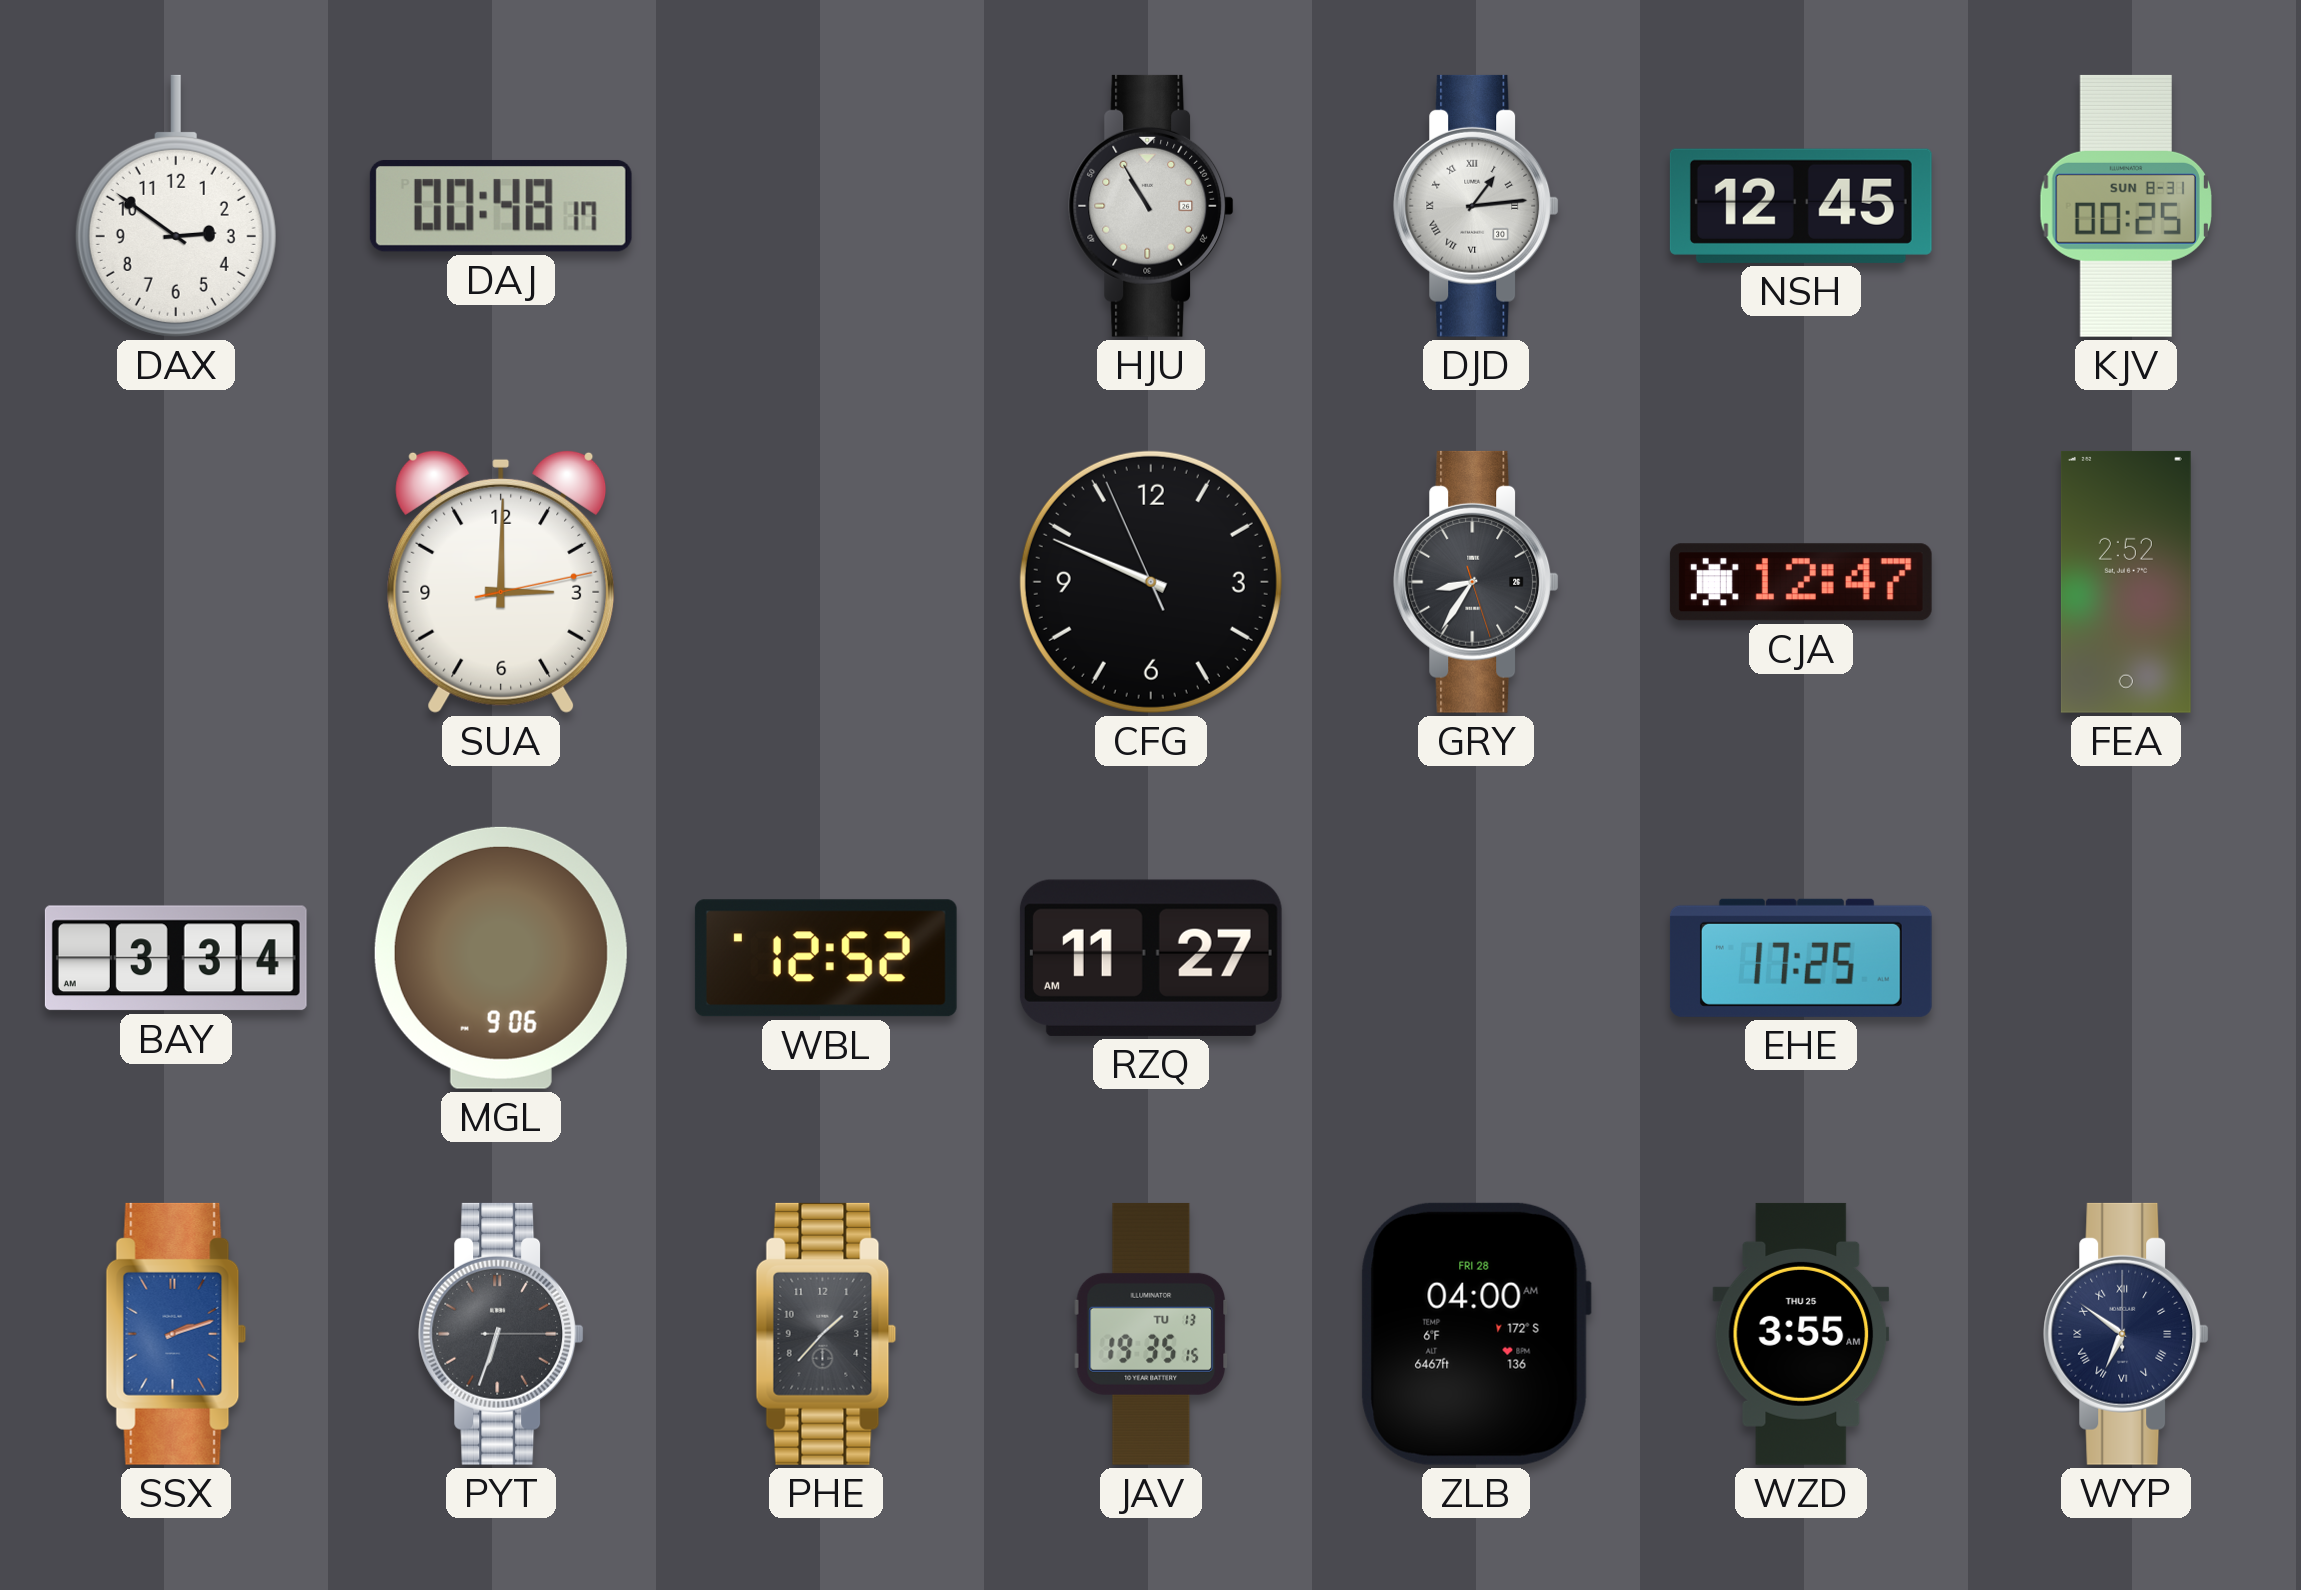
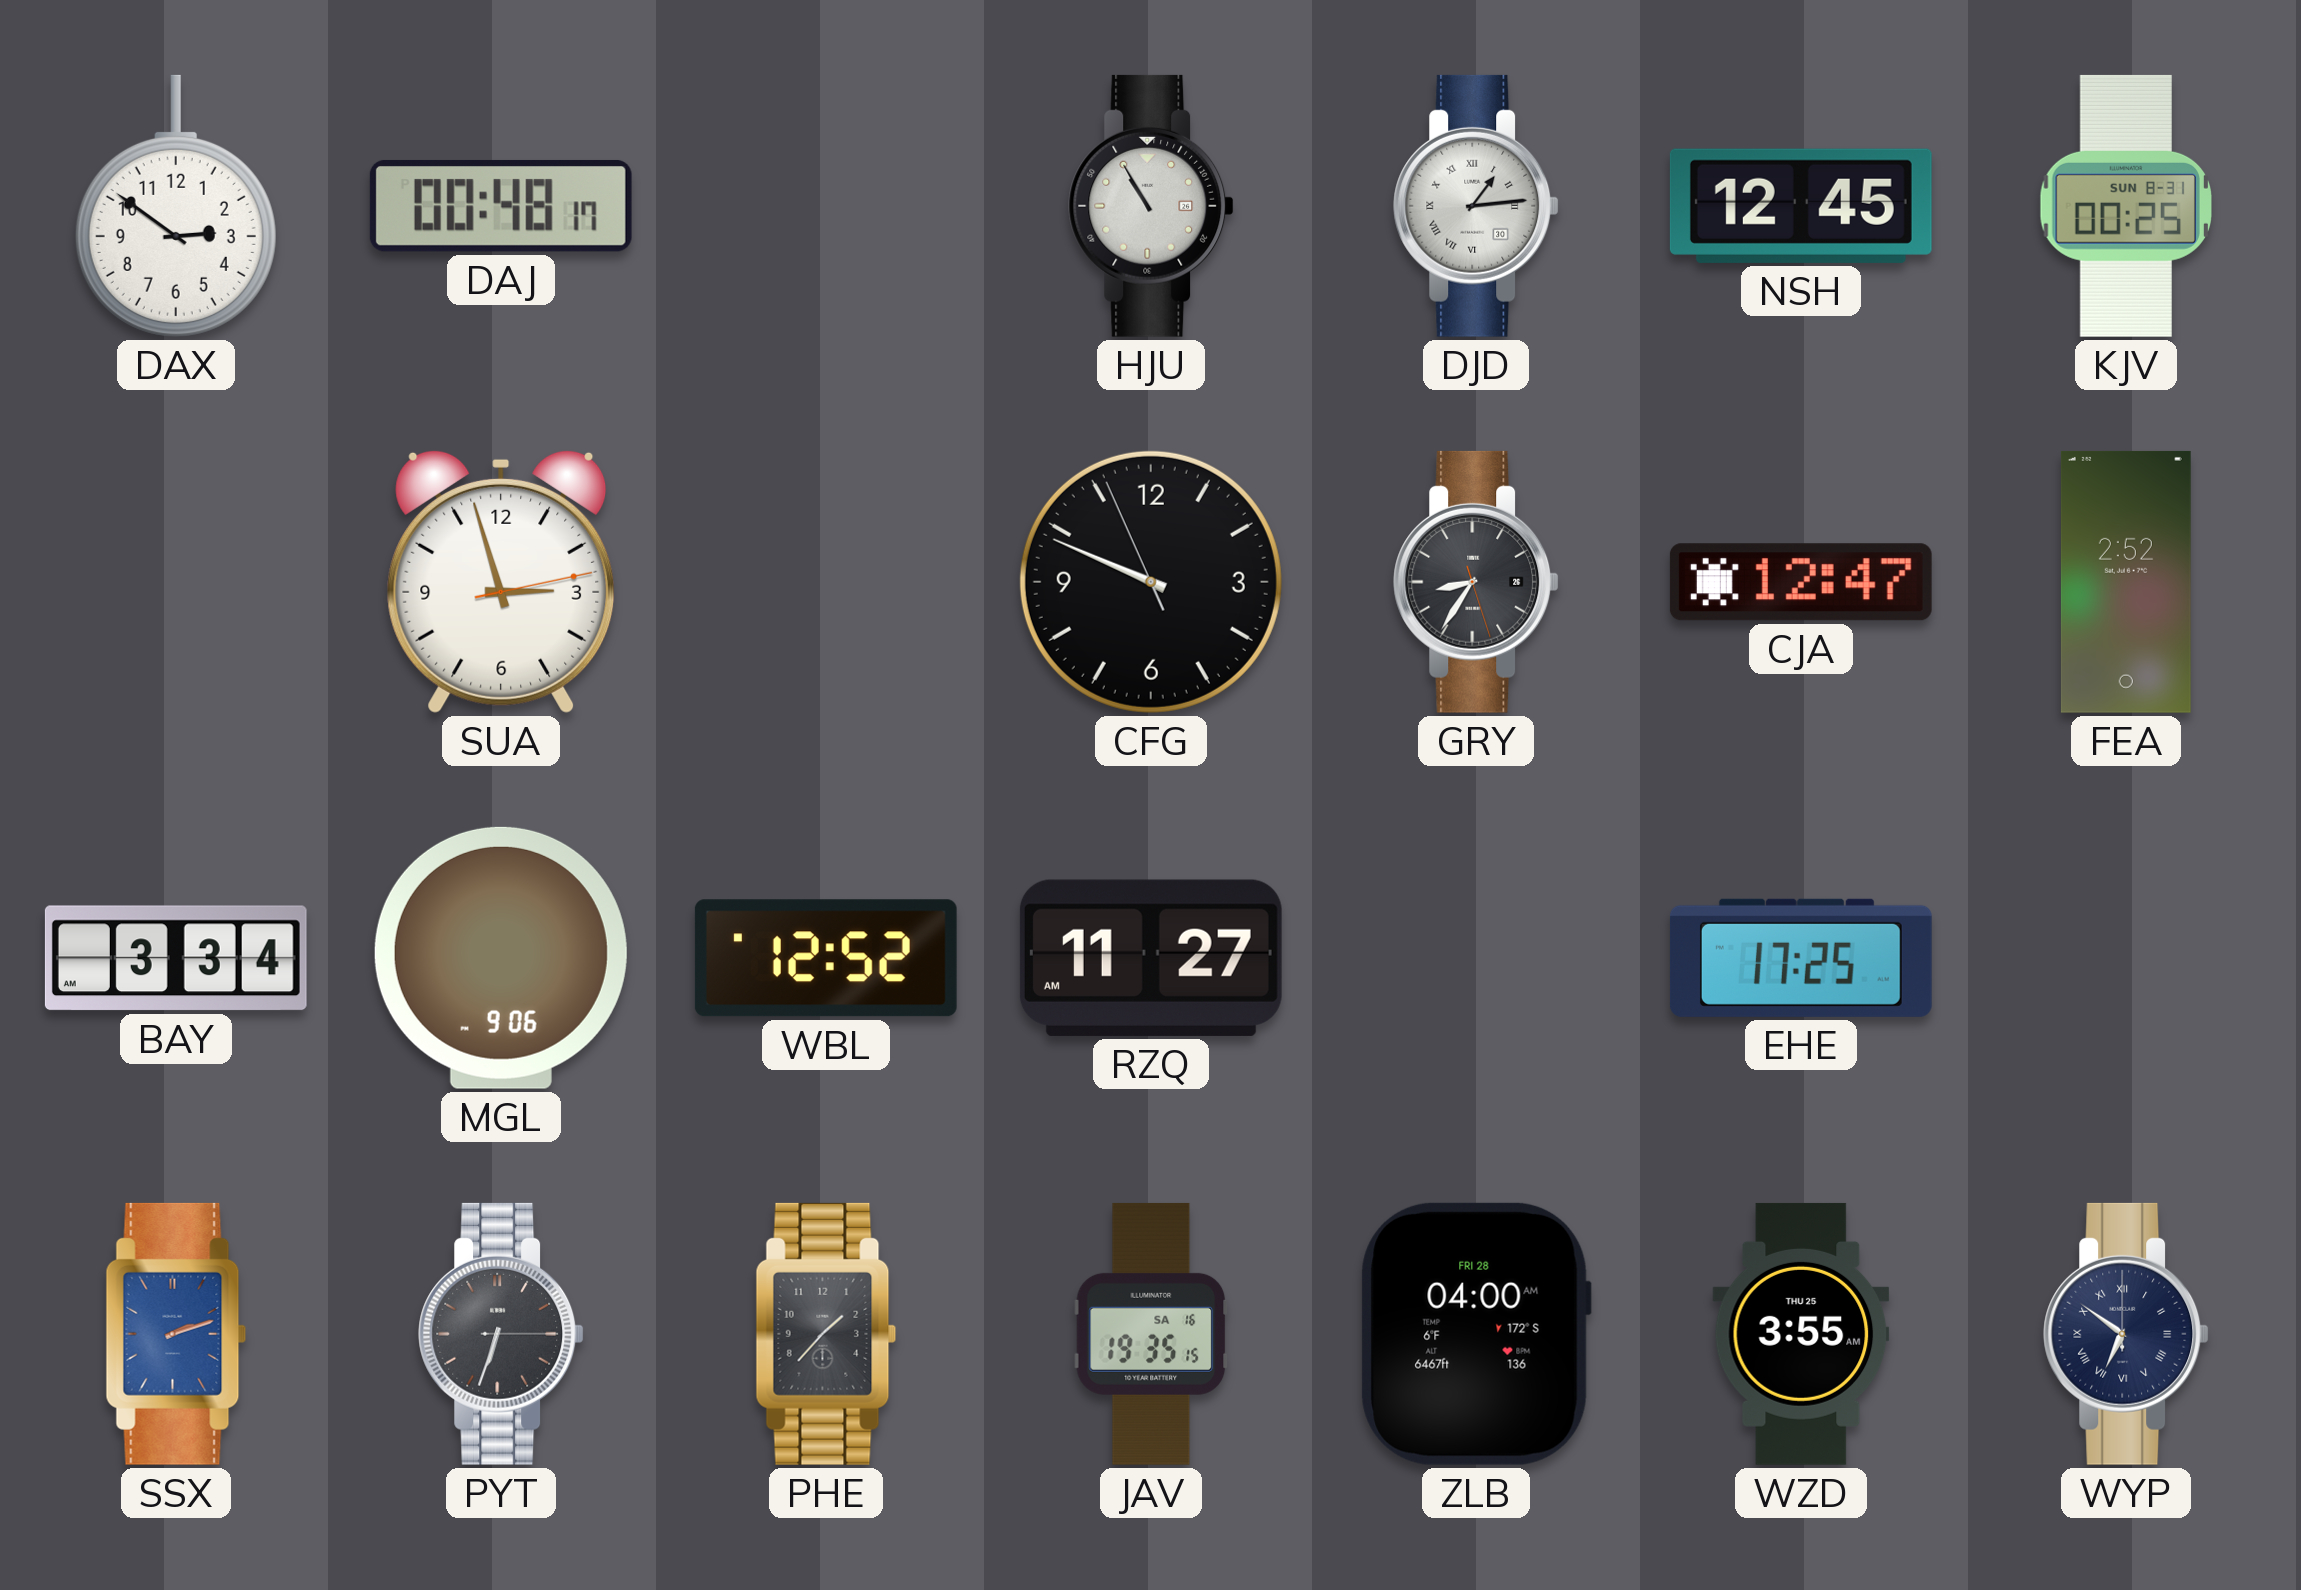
SUA: 3:00 -> 2:57
JAV date: TU 13 -> SA 16
